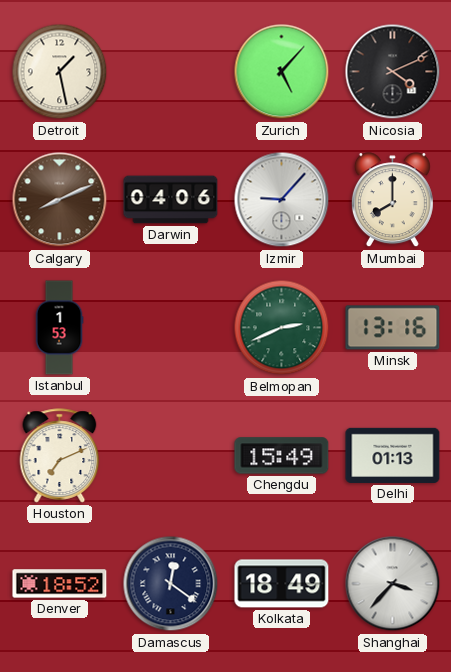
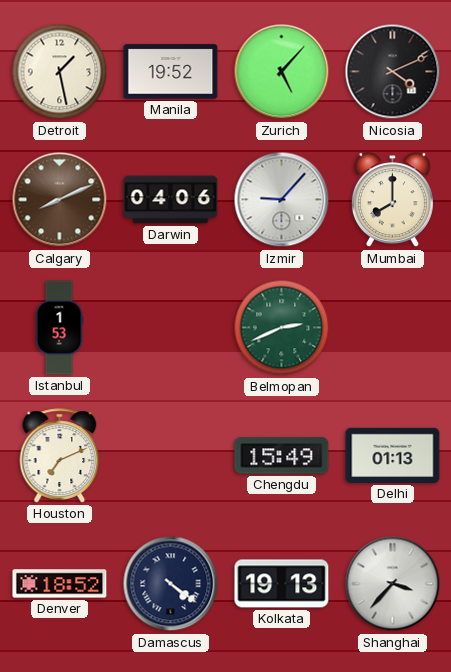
Manila: none -> 19:52
Minsk: 13:16 -> none
Damascus: 12:21 -> 4:21
Kolkata: 18:49 -> 19:13
